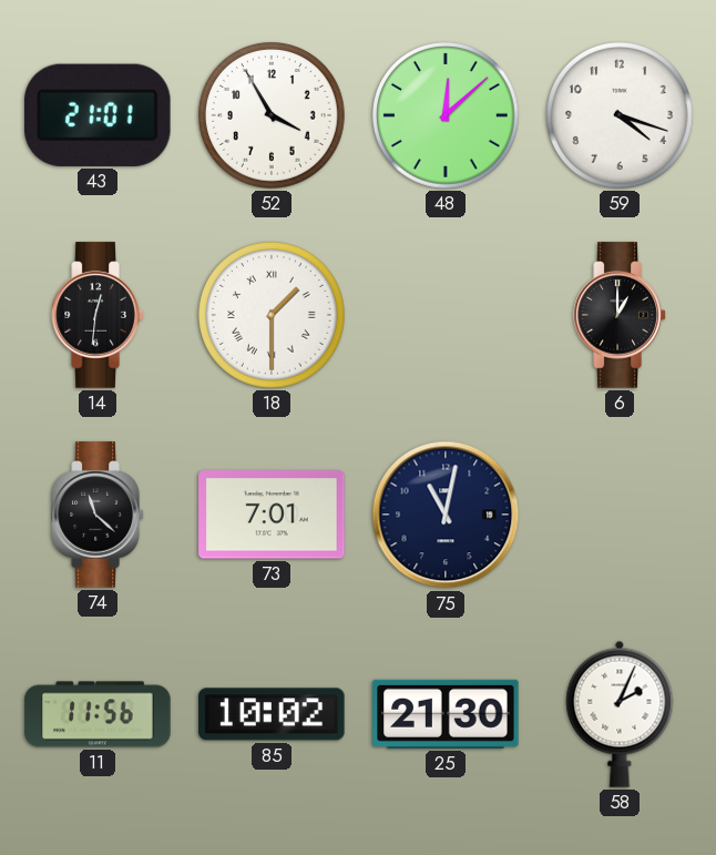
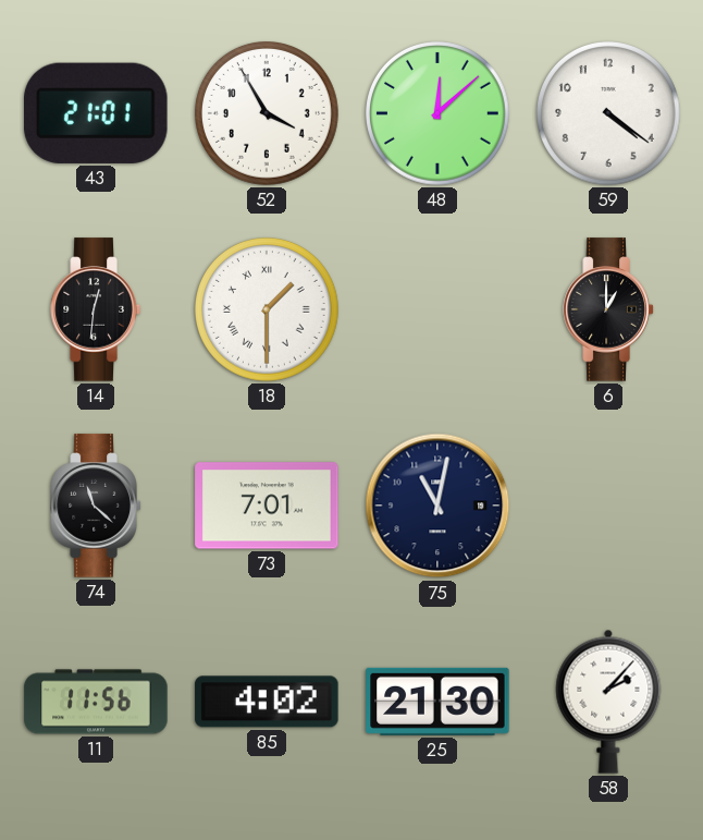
59: 4:18 -> 4:21
85: 10:02 -> 4:02
58: 2:04 -> 2:07
